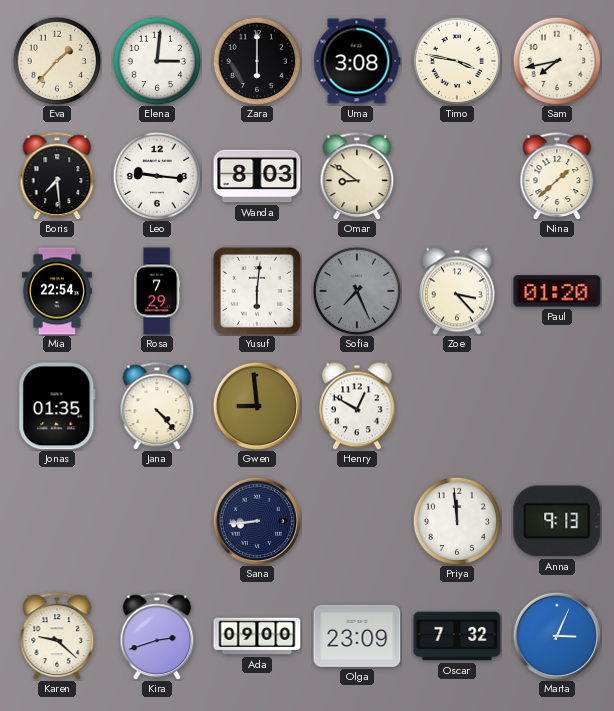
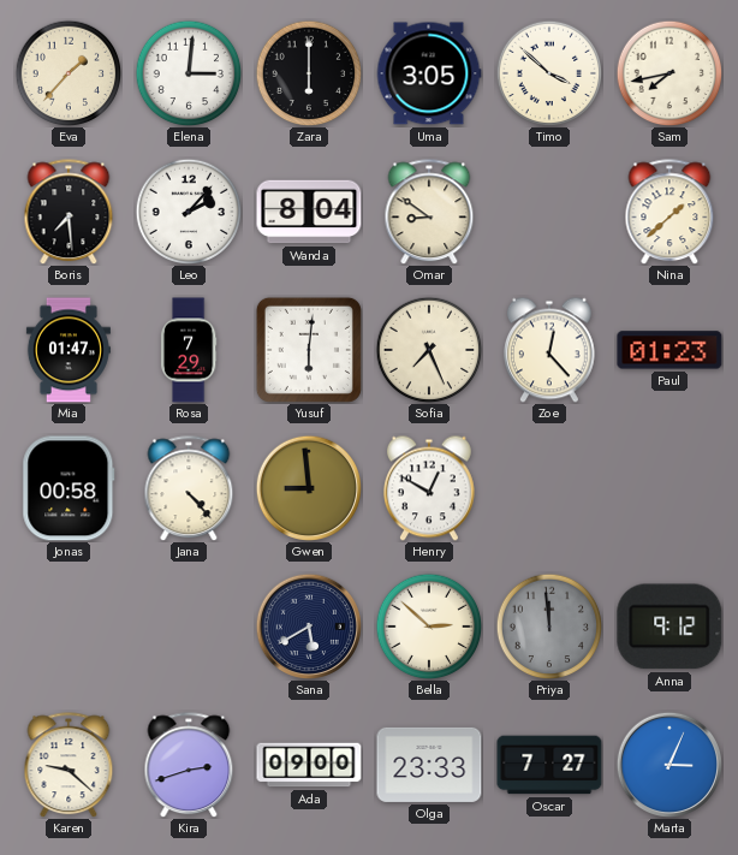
Uma: 3:08 -> 3:05
Timo: 3:47 -> 3:52
Leo: 9:16 -> 2:07
Wanda: 8:03 -> 8:04
Mia: 22:54 -> 01:47
Sofia dial: grey -> cream
Zoe: 3:23 -> 12:23
Paul: 01:20 -> 01:23
Jonas: 01:35 -> 00:58
Sana: 8:44 -> 5:40
Bella: none -> 2:52
Priya dial: white -> grey
Anna: 9:13 -> 9:12
Olga: 23:09 -> 23:33
Oscar: 7:32 -> 7:27
